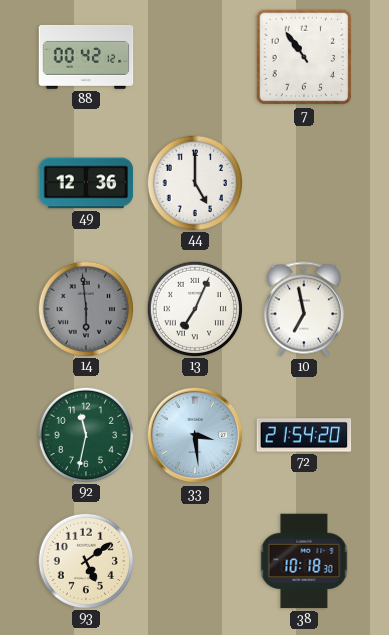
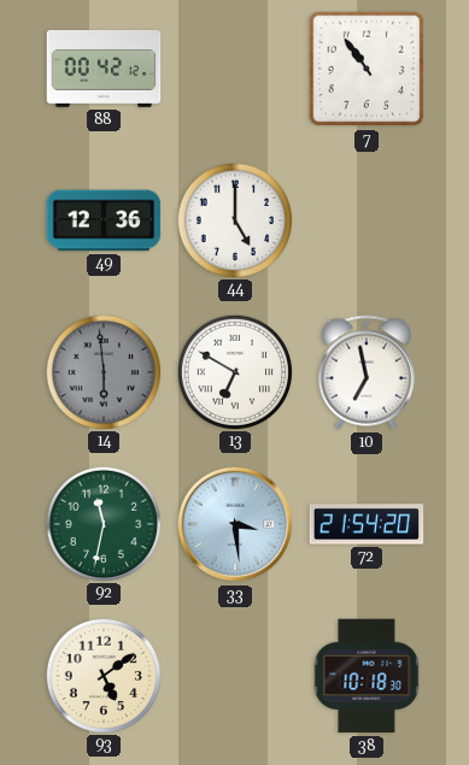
13: 7:04 -> 6:50
